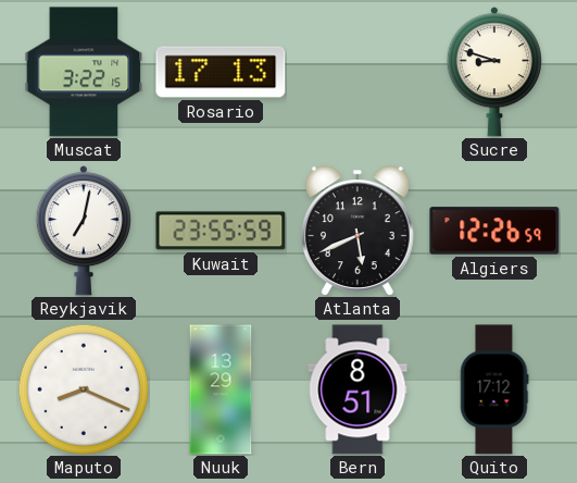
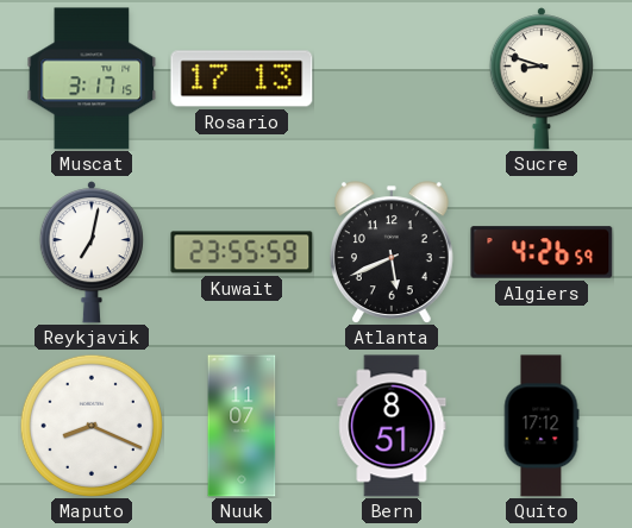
Muscat: 3:22 -> 3:17
Algiers: 12:26 -> 4:26
Nuuk: 13:29 -> 11:07
